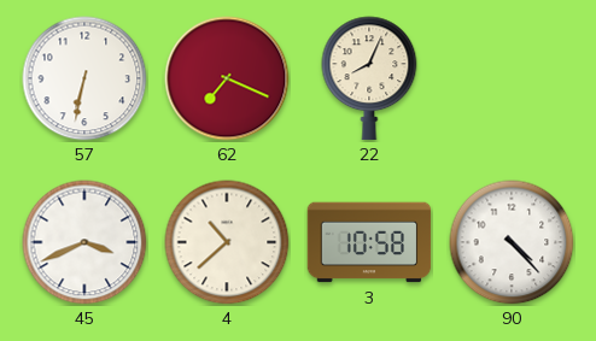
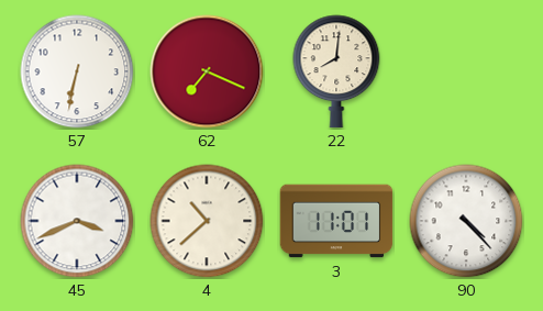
22: 8:04 -> 8:01
3: 10:58 -> 11:01
